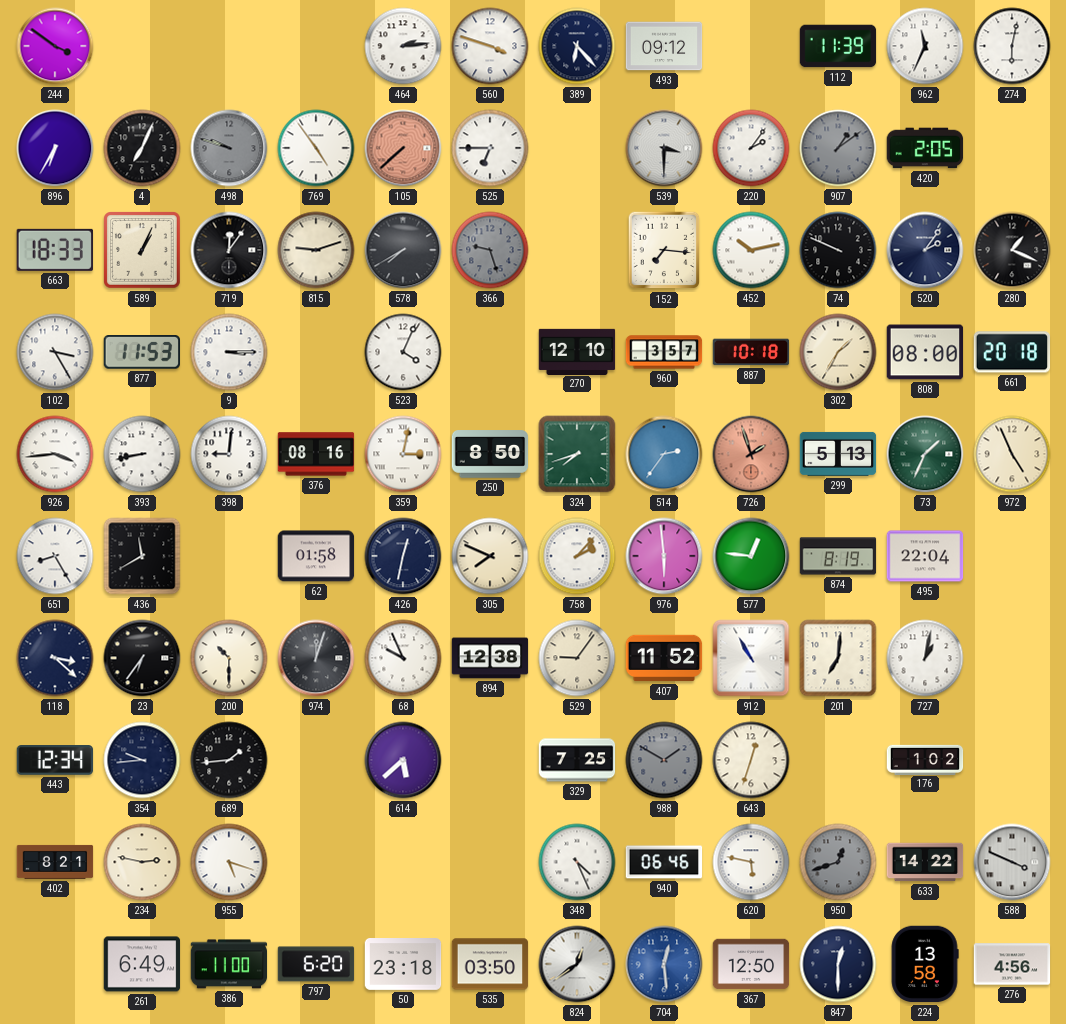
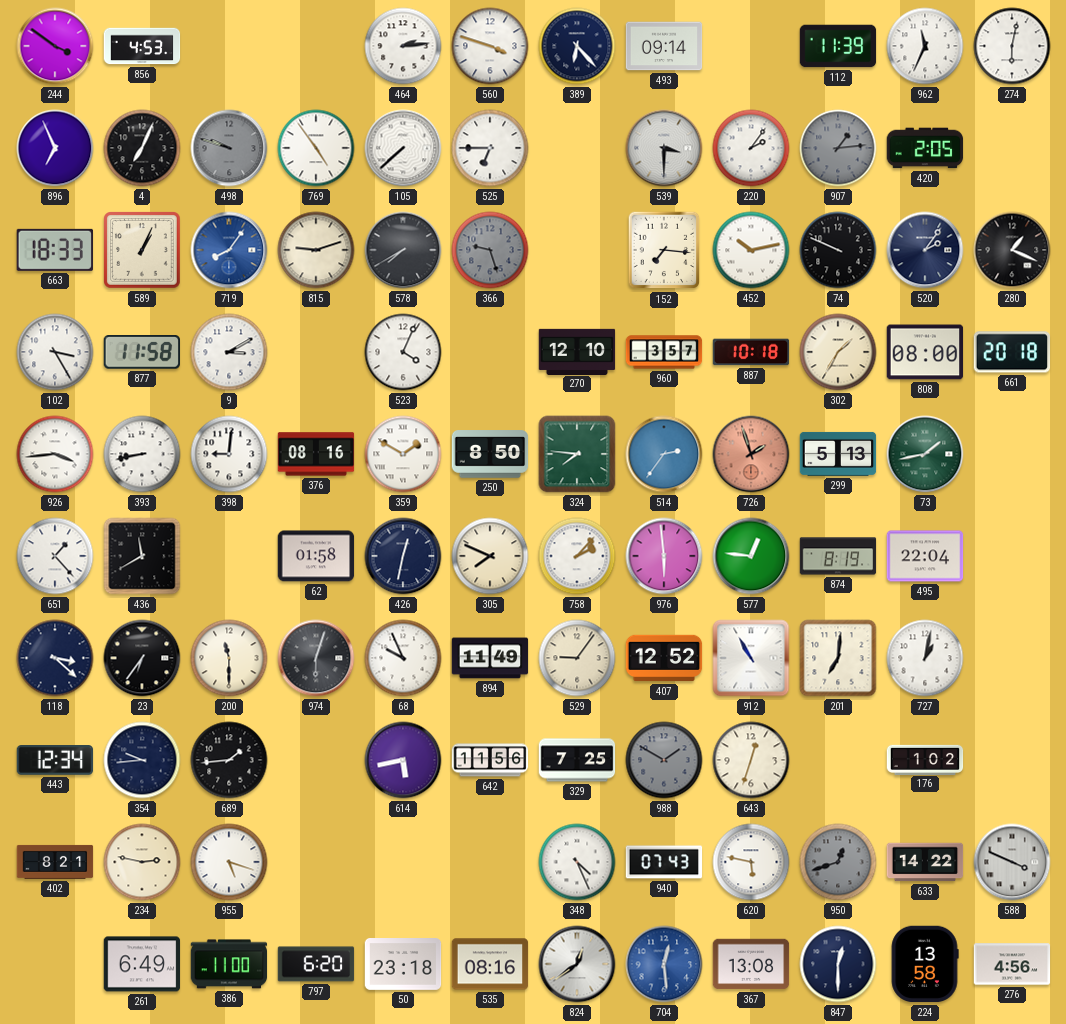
856: none -> 4:53
493: 09:12 -> 09:14
896: 6:35 -> 6:56
105 dial: salmon -> white
907: 1:09 -> 1:14
719: 12:06 -> 8:06
719 dial: black -> blue
877: 11:53 -> 11:58
9: 3:15 -> 3:10
359: 3:02 -> 1:50
324: 7:42 -> 7:46
73: 1:34 -> 1:43
972: 4:56 -> none
651: 8:25 -> 1:23
200: 10:30 -> 11:30
974: 12:03 -> 6:03
894: 12:38 -> 11:49
407: 11:52 -> 12:52
614: 5:38 -> 5:43
642: none -> 11:56
940: 06:46 -> 07:43
535: 03:50 -> 08:16
367: 12:50 -> 13:08
